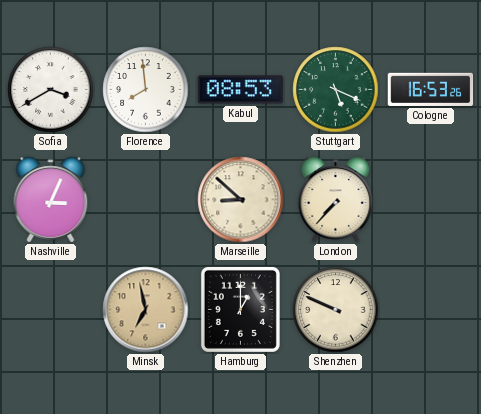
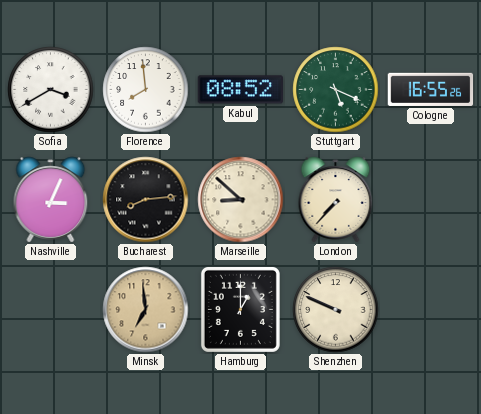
Kabul: 08:53 -> 08:52
Cologne: 16:53 -> 16:55
Bucharest: none -> 8:14
Minsk: 6:58 -> 6:59
